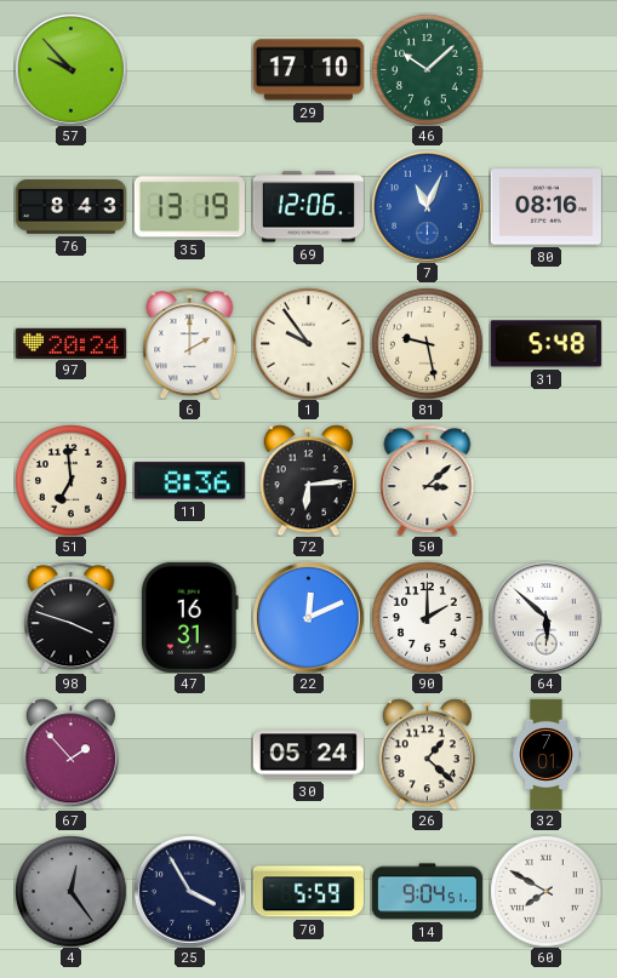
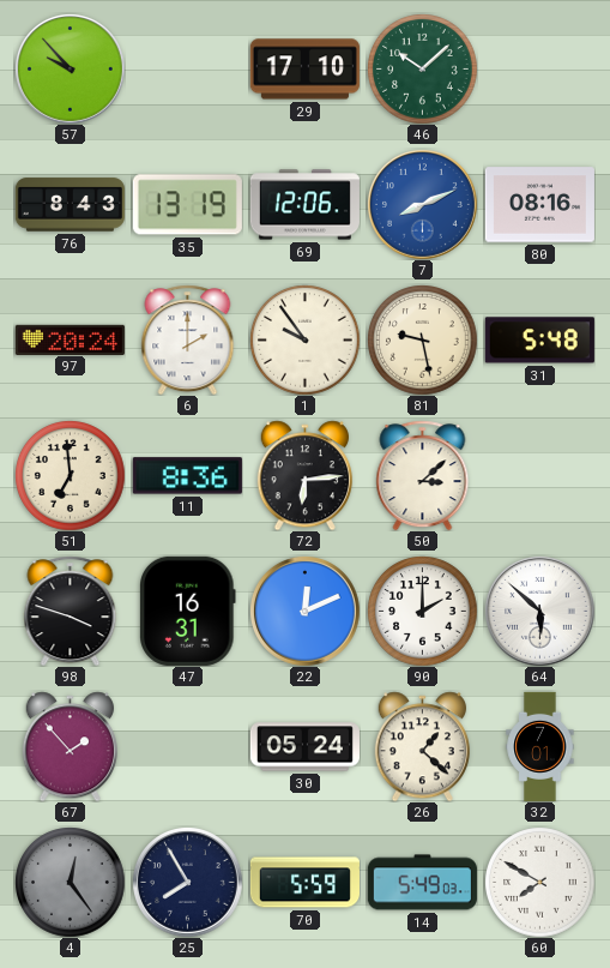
7: 11:04 -> 8:11
25: 3:55 -> 7:55
14: 9:04 -> 5:49
